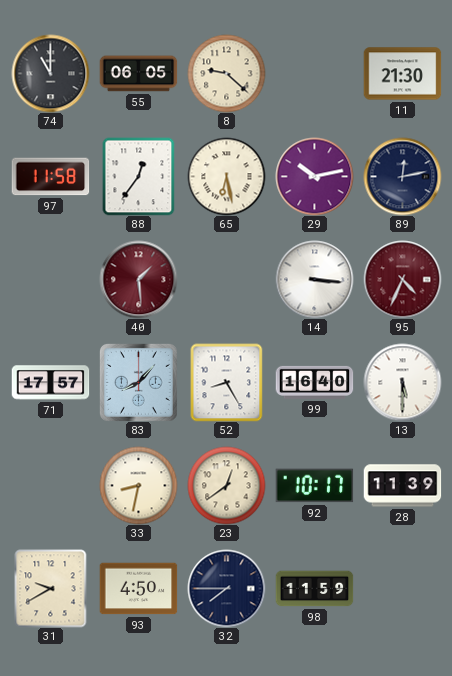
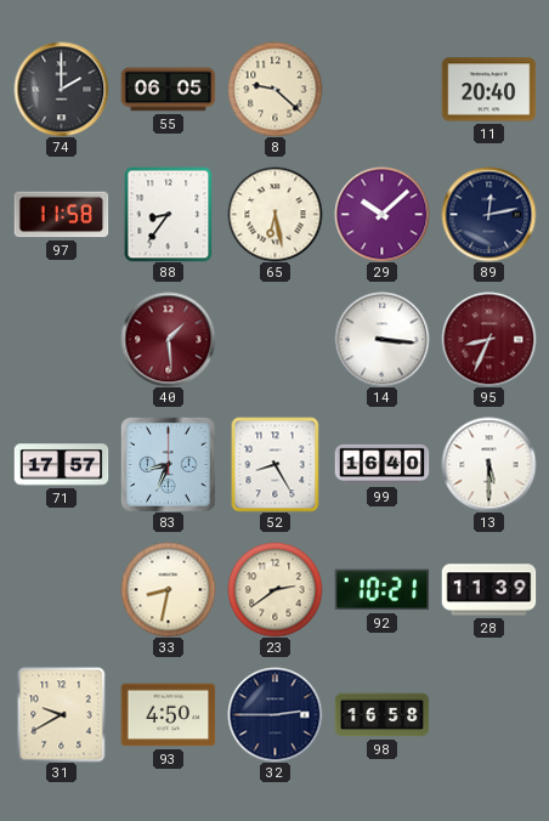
74: 11:00 -> 2:00
11: 21:30 -> 20:40
88: 12:36 -> 8:36
29: 10:13 -> 10:08
95: 4:34 -> 8:34
83: 8:07 -> 8:34
23: 12:39 -> 2:39
92: 10:17 -> 10:21
32: 7:45 -> 2:45
98: 11:59 -> 16:58
